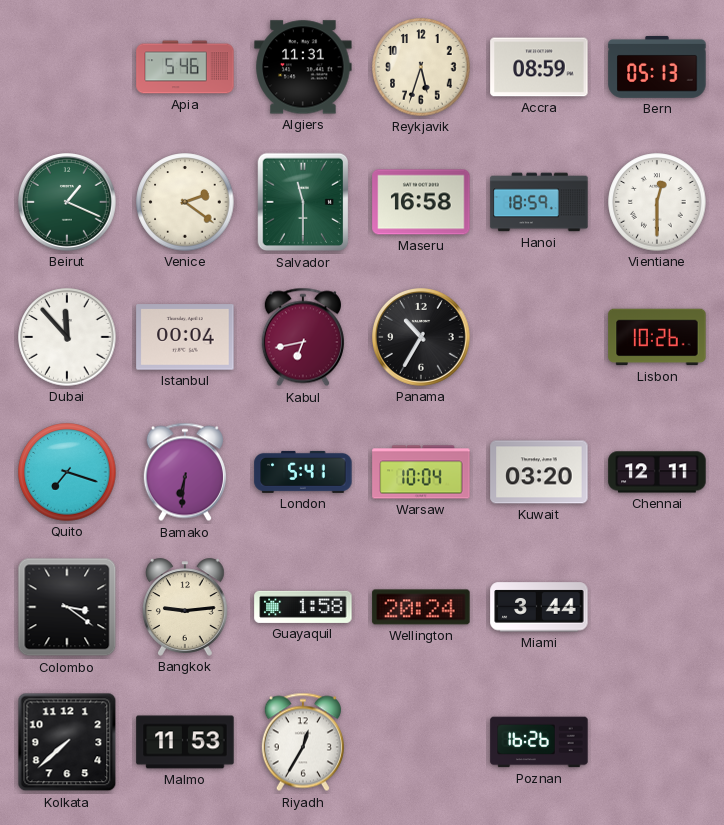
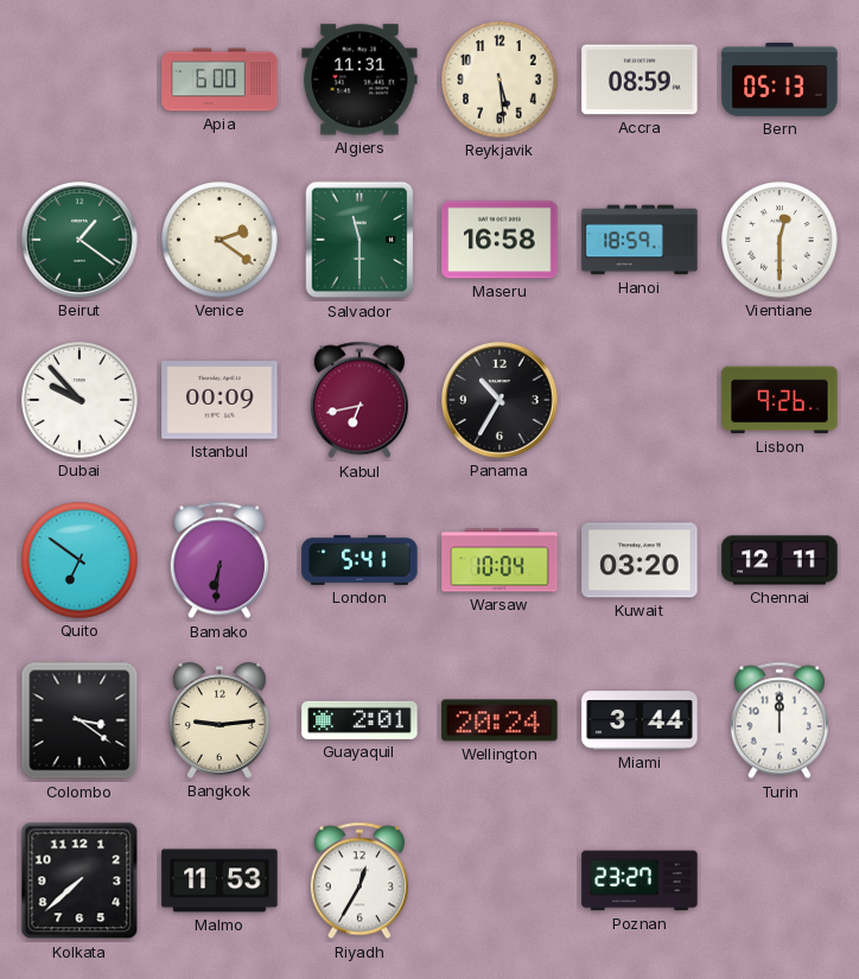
Apia: 5:46 -> 6:00
Reykjavik: 5:33 -> 5:29
Beirut: 1:19 -> 1:21
Dubai: 11:53 -> 9:53
Istanbul: 00:04 -> 00:09
Lisbon: 10:26 -> 9:26
Quito: 7:18 -> 6:51
Guayaquil: 1:58 -> 2:01
Turin: none -> 12:00
Poznan: 16:26 -> 23:27
